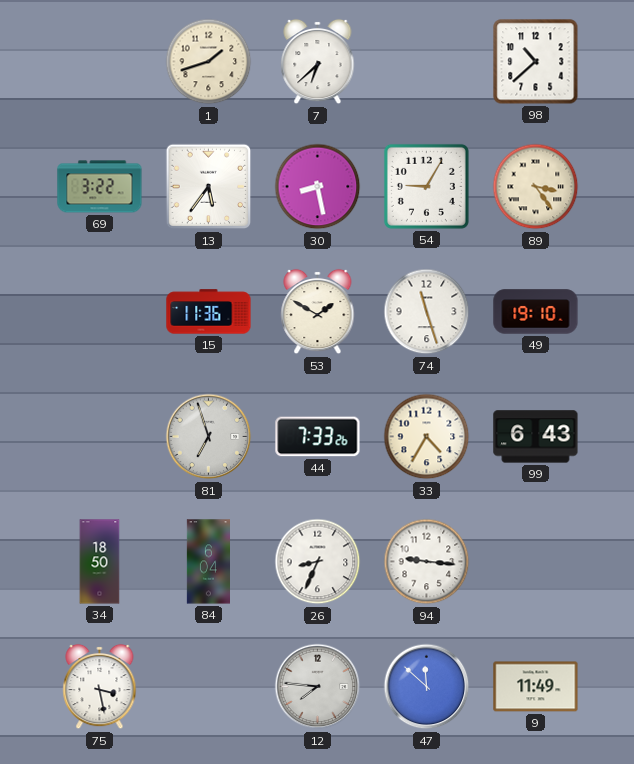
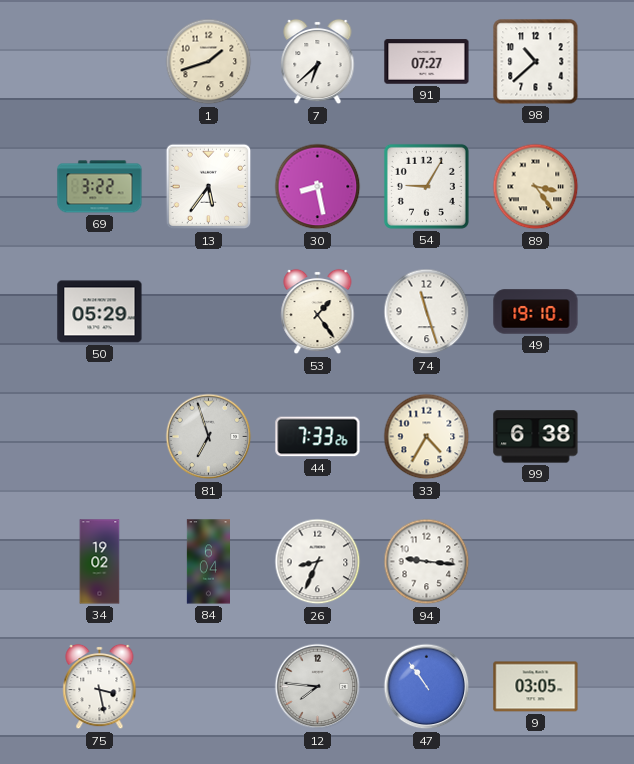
91: none -> 07:27
50: none -> 05:29
15: 11:36 -> none
53: 1:50 -> 1:24
99: 6:43 -> 6:38
34: 18:50 -> 19:02
47: 11:52 -> 10:54
9: 11:49 -> 03:05
